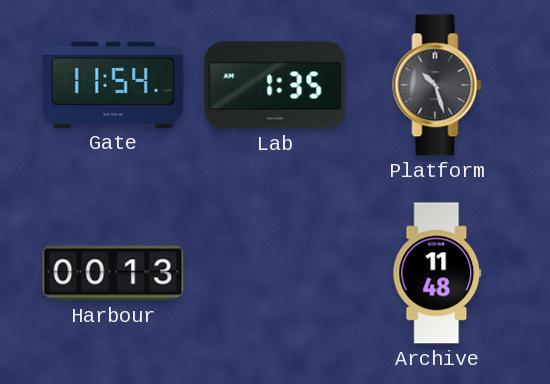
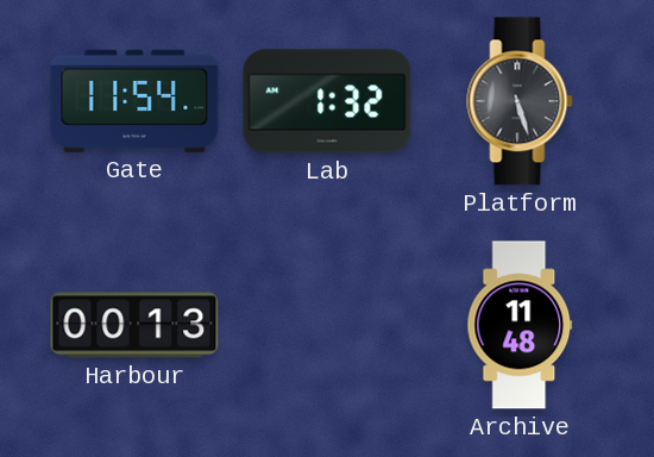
Lab: 1:35 -> 1:32
Platform: 10:27 -> 5:27
